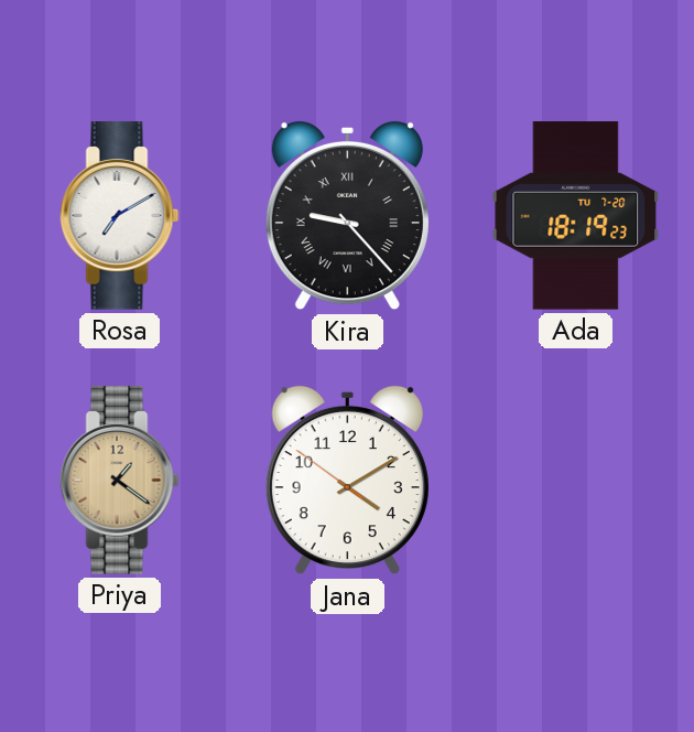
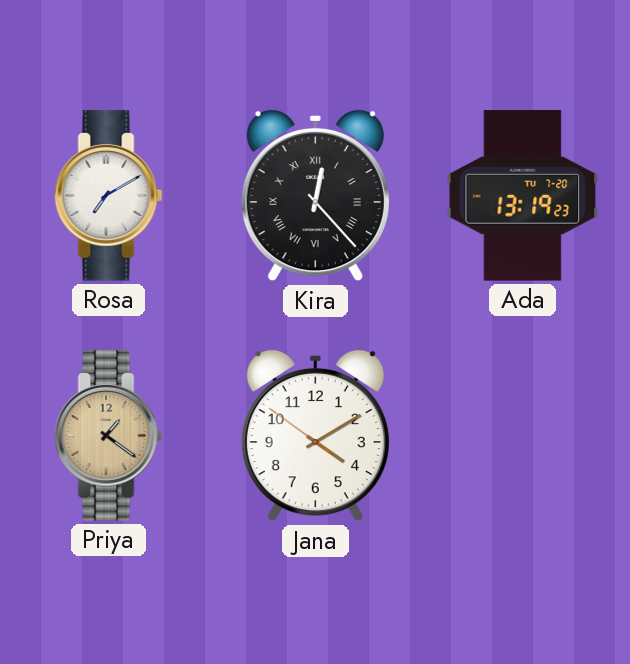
Kira: 9:23 -> 12:23
Ada: 18:19 -> 13:19
